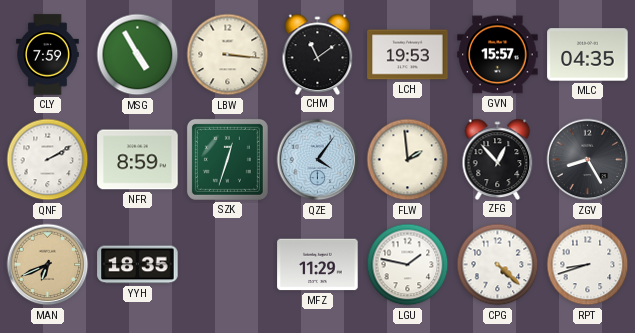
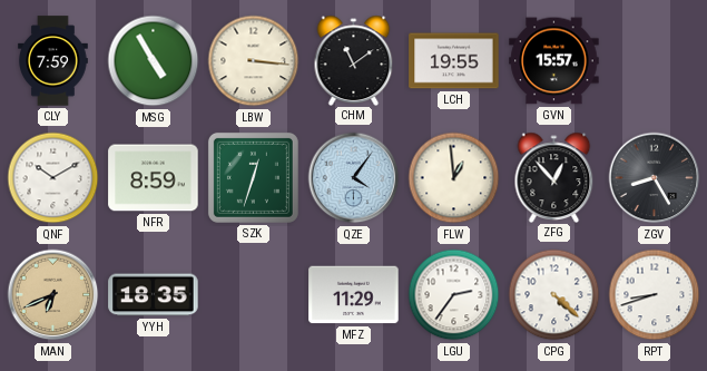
LCH: 19:53 -> 19:55
MLC: 04:35 -> none
QNF: 2:10 -> 10:10
FLW: 1:59 -> 12:59
LGU: 1:47 -> 2:36
